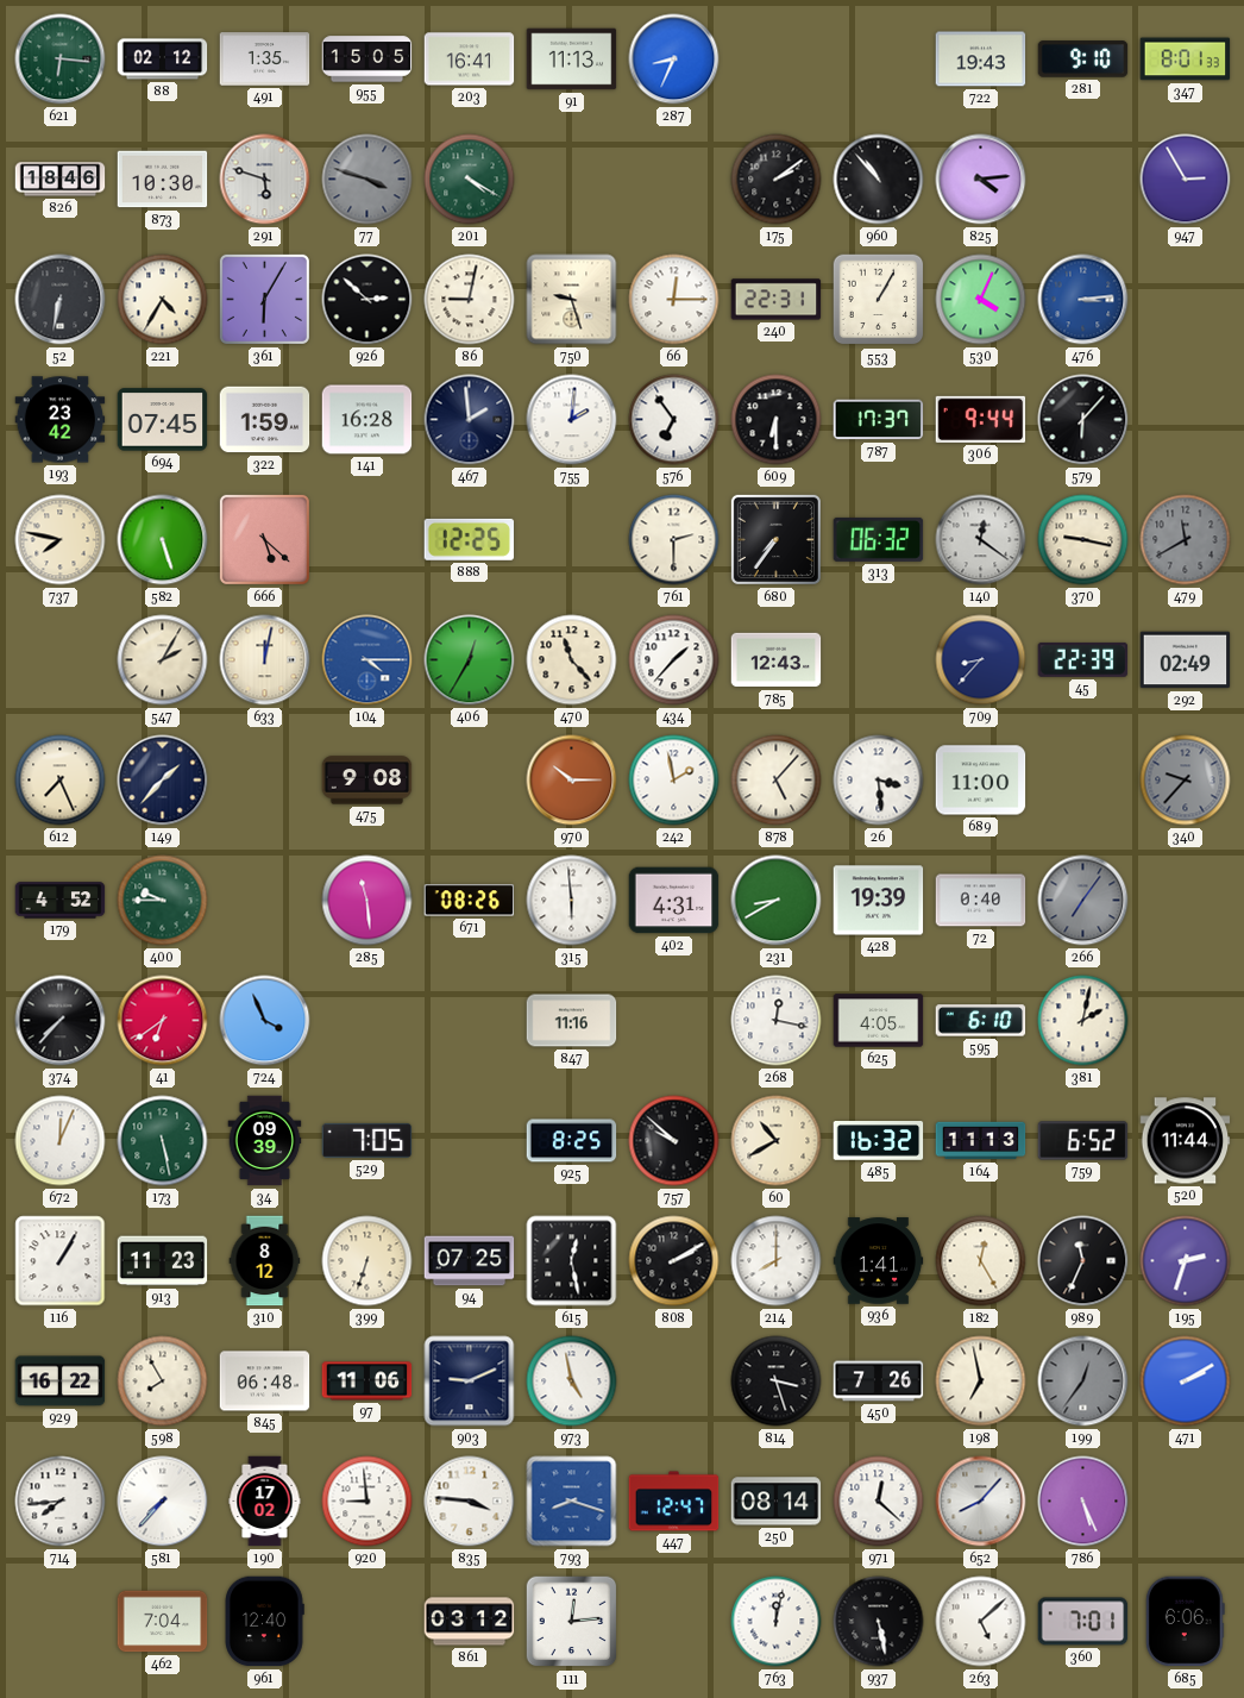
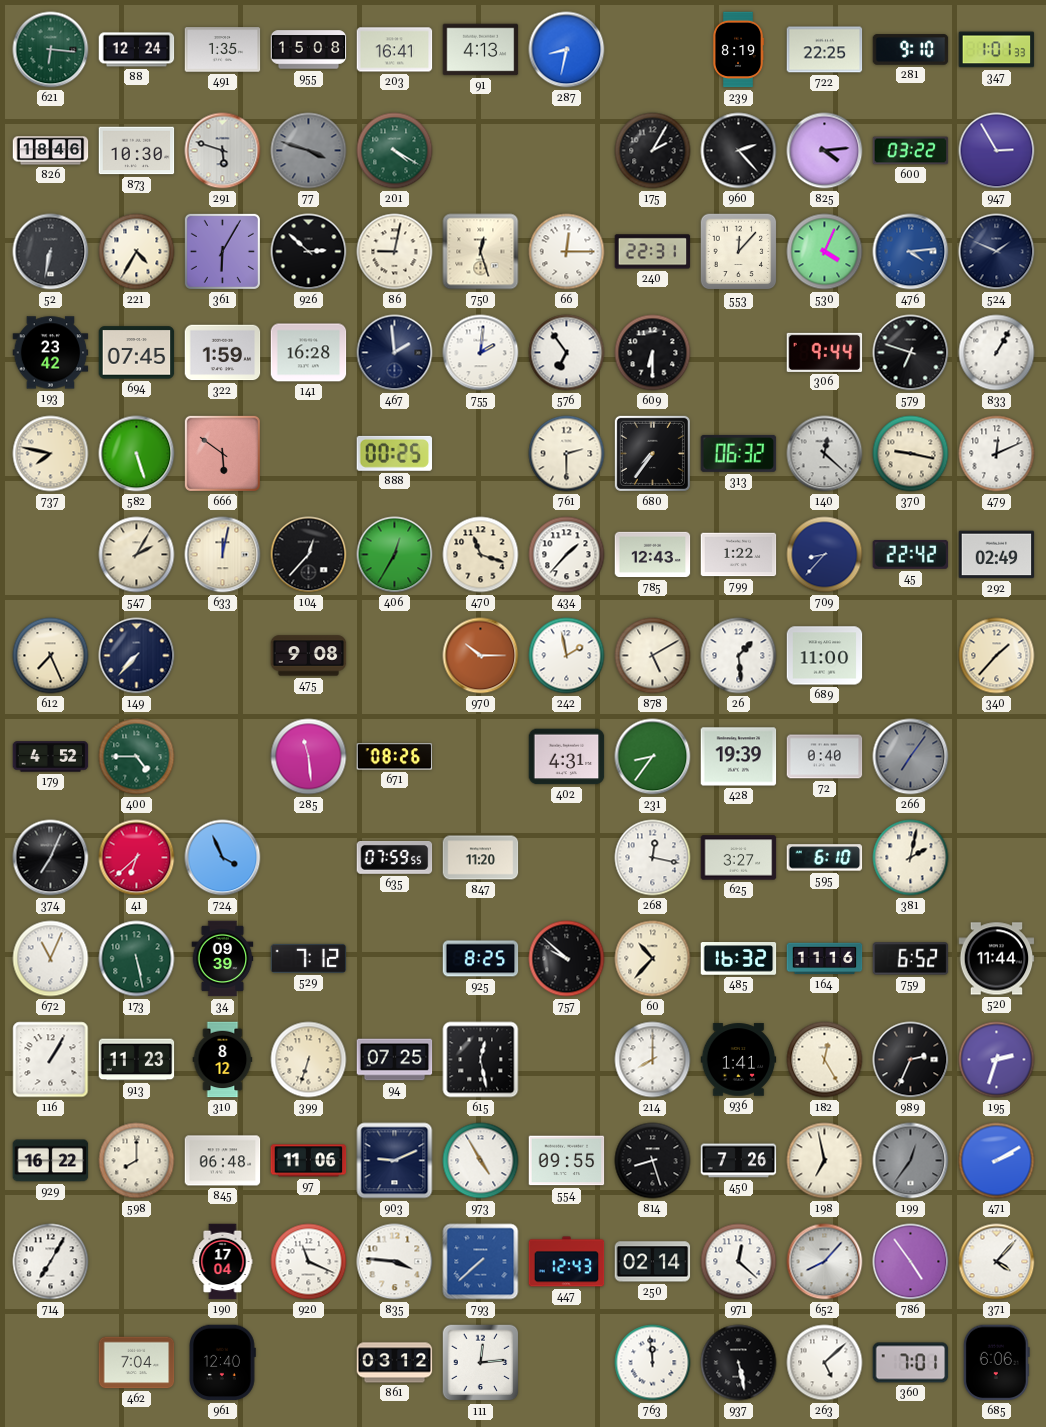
88: 02:12 -> 12:24
955: 15:05 -> 15:08
91: 11:13 -> 4:13
287: 8:34 -> 8:32
239: none -> 8:19
722: 19:43 -> 22:25
347: 8:01 -> 1:01
175: 2:09 -> 2:05
960: 10:53 -> 2:23
600: none -> 03:22
750: 9:27 -> 12:27
553: 1:05 -> 12:07
476: 3:14 -> 4:14
524: none -> 1:49
787: 17:37 -> none
579: 6:07 -> 6:48
833: none -> 1:05
666: 5:22 -> 5:51
888: 12:25 -> 00:25
140: 12:21 -> 12:22
479: 11:40 -> 12:11
479 dial: grey -> white
104: 4:15 -> 12:37
104 dial: blue -> black
470: 11:23 -> 11:18
799: none -> 1:22
45: 22:39 -> 22:42
149: 1:37 -> 7:37
878: 5:07 -> 5:10
26: 3:29 -> 1:29
340: 9:37 -> 1:37
340 dial: grey -> cream
400: 9:45 -> 4:45
315: 5:59 -> none
231: 8:40 -> 8:36
374: 7:37 -> 7:04
41: 6:39 -> 6:38
635: none -> 07:59
847: 11:16 -> 11:20
625: 4:05 -> 3:27
672: 12:04 -> 11:04
529: 7:05 -> 7:12
60: 10:40 -> 10:37
164: 11:13 -> 11:16
808: 2:10 -> none
989: 11:34 -> 2:34
598: 7:55 -> 8:00
973: 4:58 -> 4:55
554: none -> 09:55
814: 3:27 -> 8:27
714: 7:44 -> 7:05
581: 7:37 -> none
190: 17:02 -> 17:04
920: 8:59 -> 11:19
793: 8:18 -> 7:38
447: 12:47 -> 12:43
250: 08:14 -> 02:14
786: 5:26 -> 4:54
371: none -> 4:07
763: 12:02 -> 11:59
